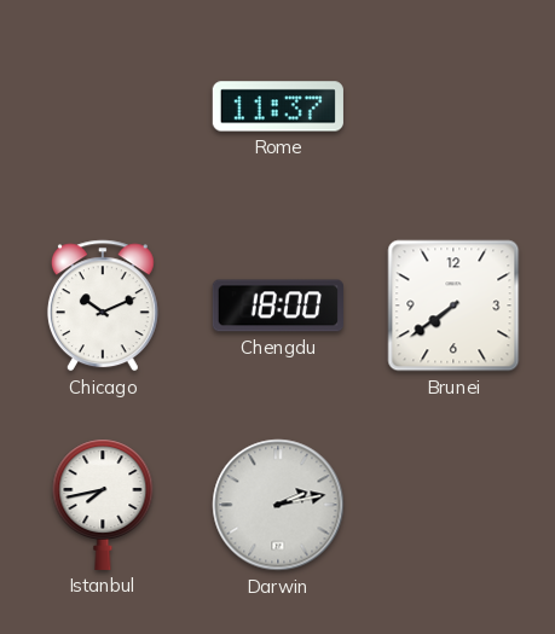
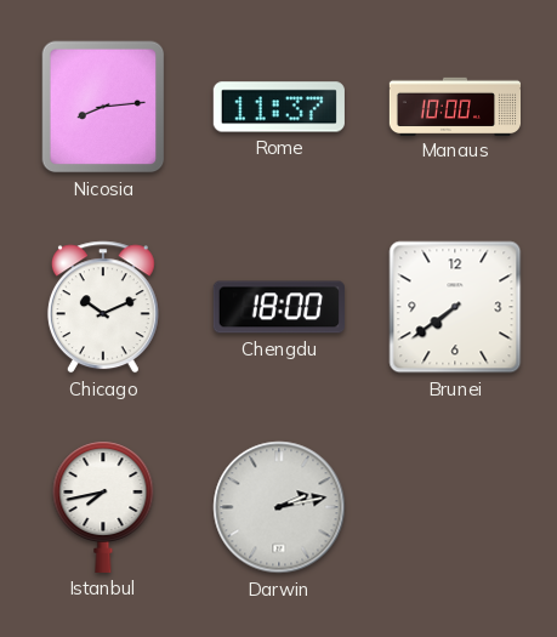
Nicosia: none -> 8:14
Manaus: none -> 10:00
